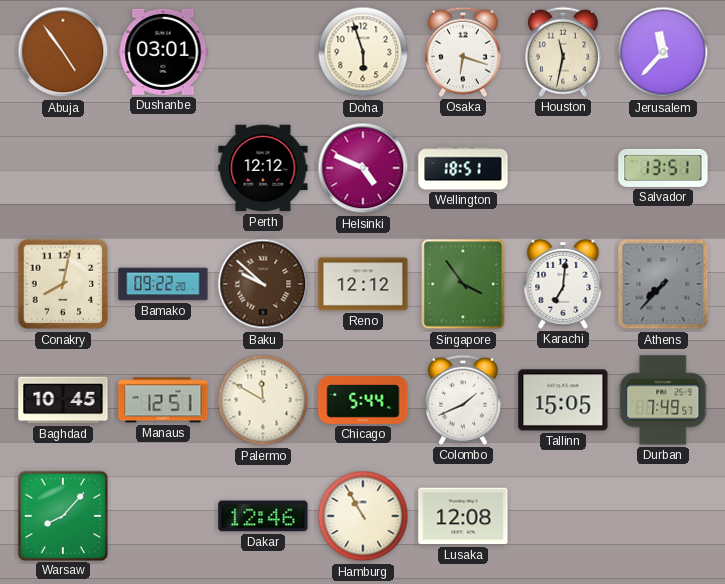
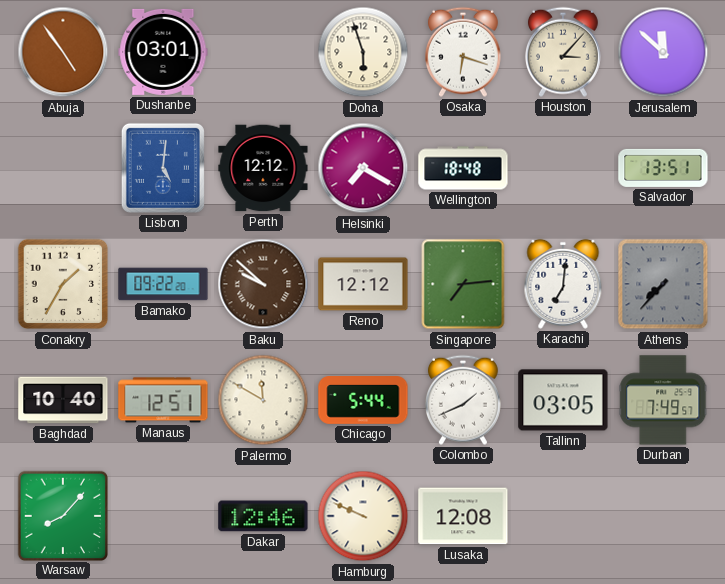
Houston: 11:32 -> 3:07
Jerusalem: 11:37 -> 11:52
Lisbon: none -> 5:01
Helsinki: 4:49 -> 7:20
Wellington: 18:51 -> 18:48
Conakry: 8:02 -> 1:35
Singapore: 3:54 -> 7:14
Baghdad: 10:45 -> 10:40
Tallinn: 15:05 -> 03:05
Hamburg: 10:55 -> 9:49
